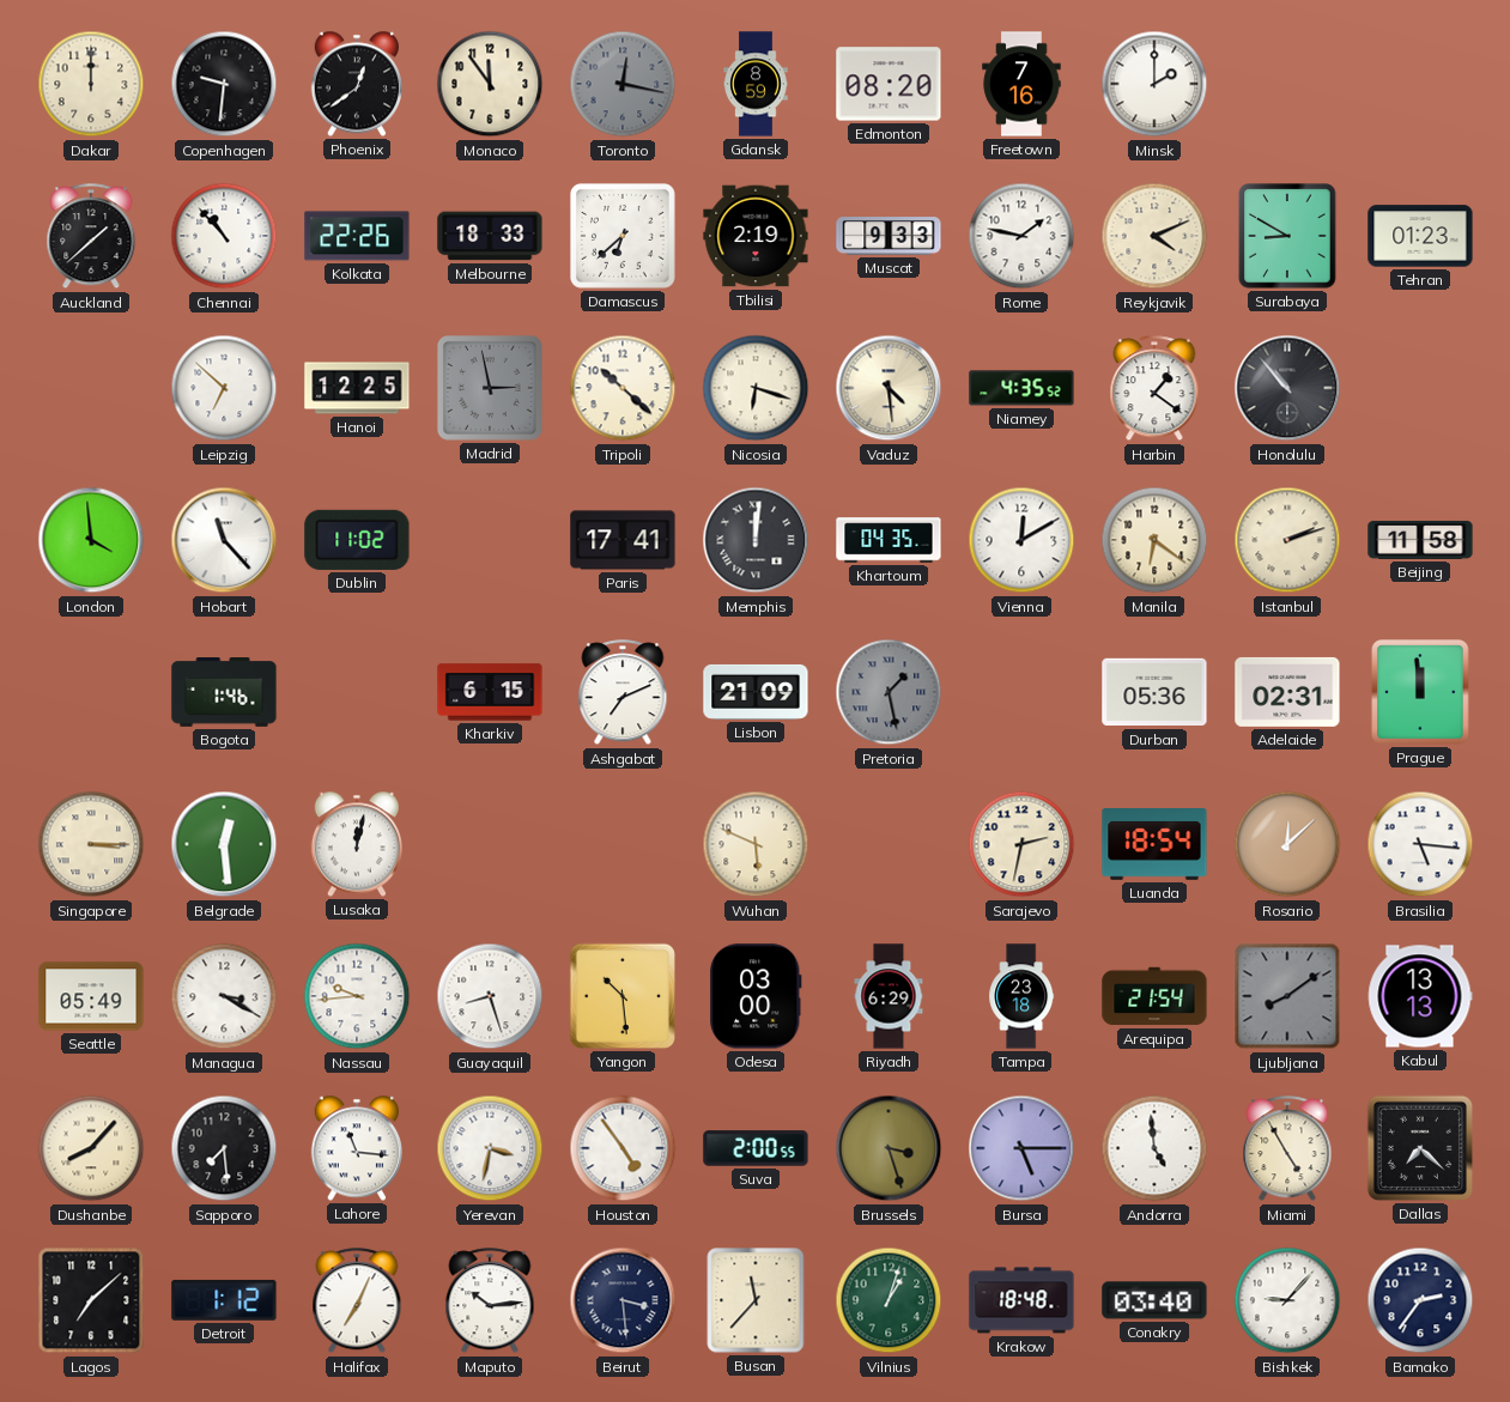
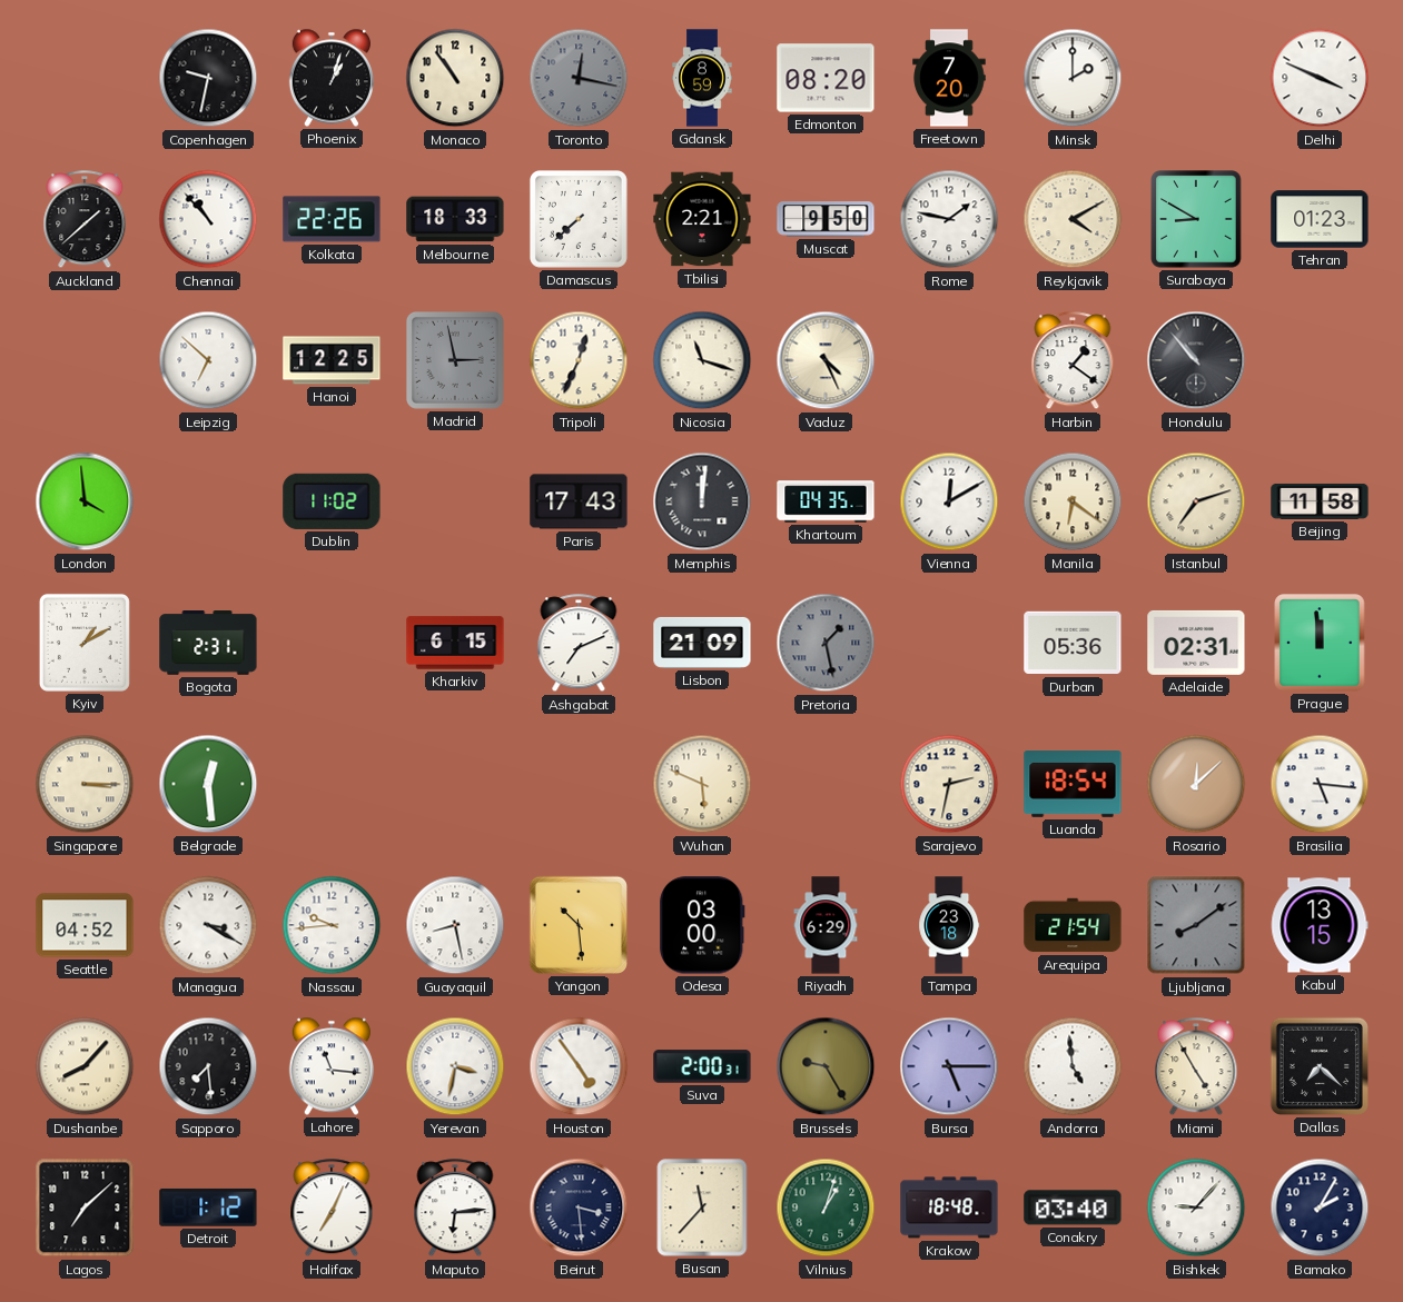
Dakar: 12:00 -> none
Copenhagen: 9:31 -> 9:32
Phoenix: 12:39 -> 1:03
Monaco: 11:54 -> 10:54
Freetown: 7:16 -> 7:20
Delhi: none -> 3:49
Damascus: 6:38 -> 7:38
Tbilisi: 2:19 -> 2:21
Muscat: 9:33 -> 9:50
Reykjavik: 4:11 -> 4:10
Tripoli: 10:22 -> 12:34
Nicosia: 6:18 -> 11:18
Vaduz: 4:29 -> 4:26
Niamey: 4:35 -> none
Hobart: 11:23 -> none
Paris: 17:41 -> 17:43
Istanbul: 2:12 -> 7:12
Kyiv: none -> 1:10
Bogota: 1:46 -> 2:31
Lusaka: 12:02 -> none
Seattle: 05:49 -> 04:52
Guayaquil: 8:27 -> 8:28
Kabul: 13:13 -> 13:15
Suva: 2:00:55 -> 2:00:31
Brussels: 3:27 -> 9:25
Maputo: 10:14 -> 6:14
Bamako: 2:36 -> 2:05
